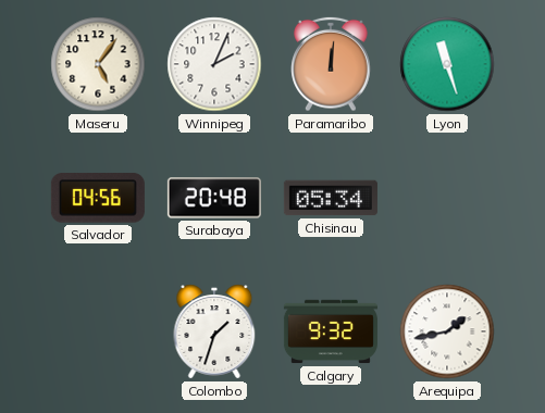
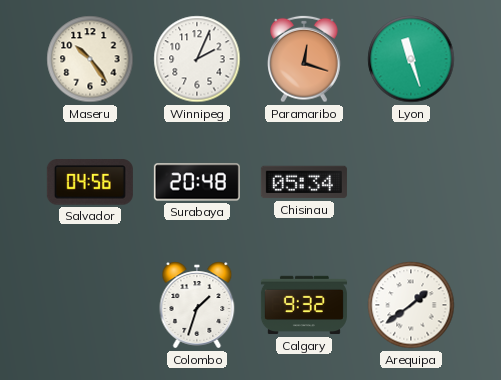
Maseru: 5:06 -> 10:24
Paramaribo: 12:01 -> 12:18
Arequipa: 1:43 -> 1:39
